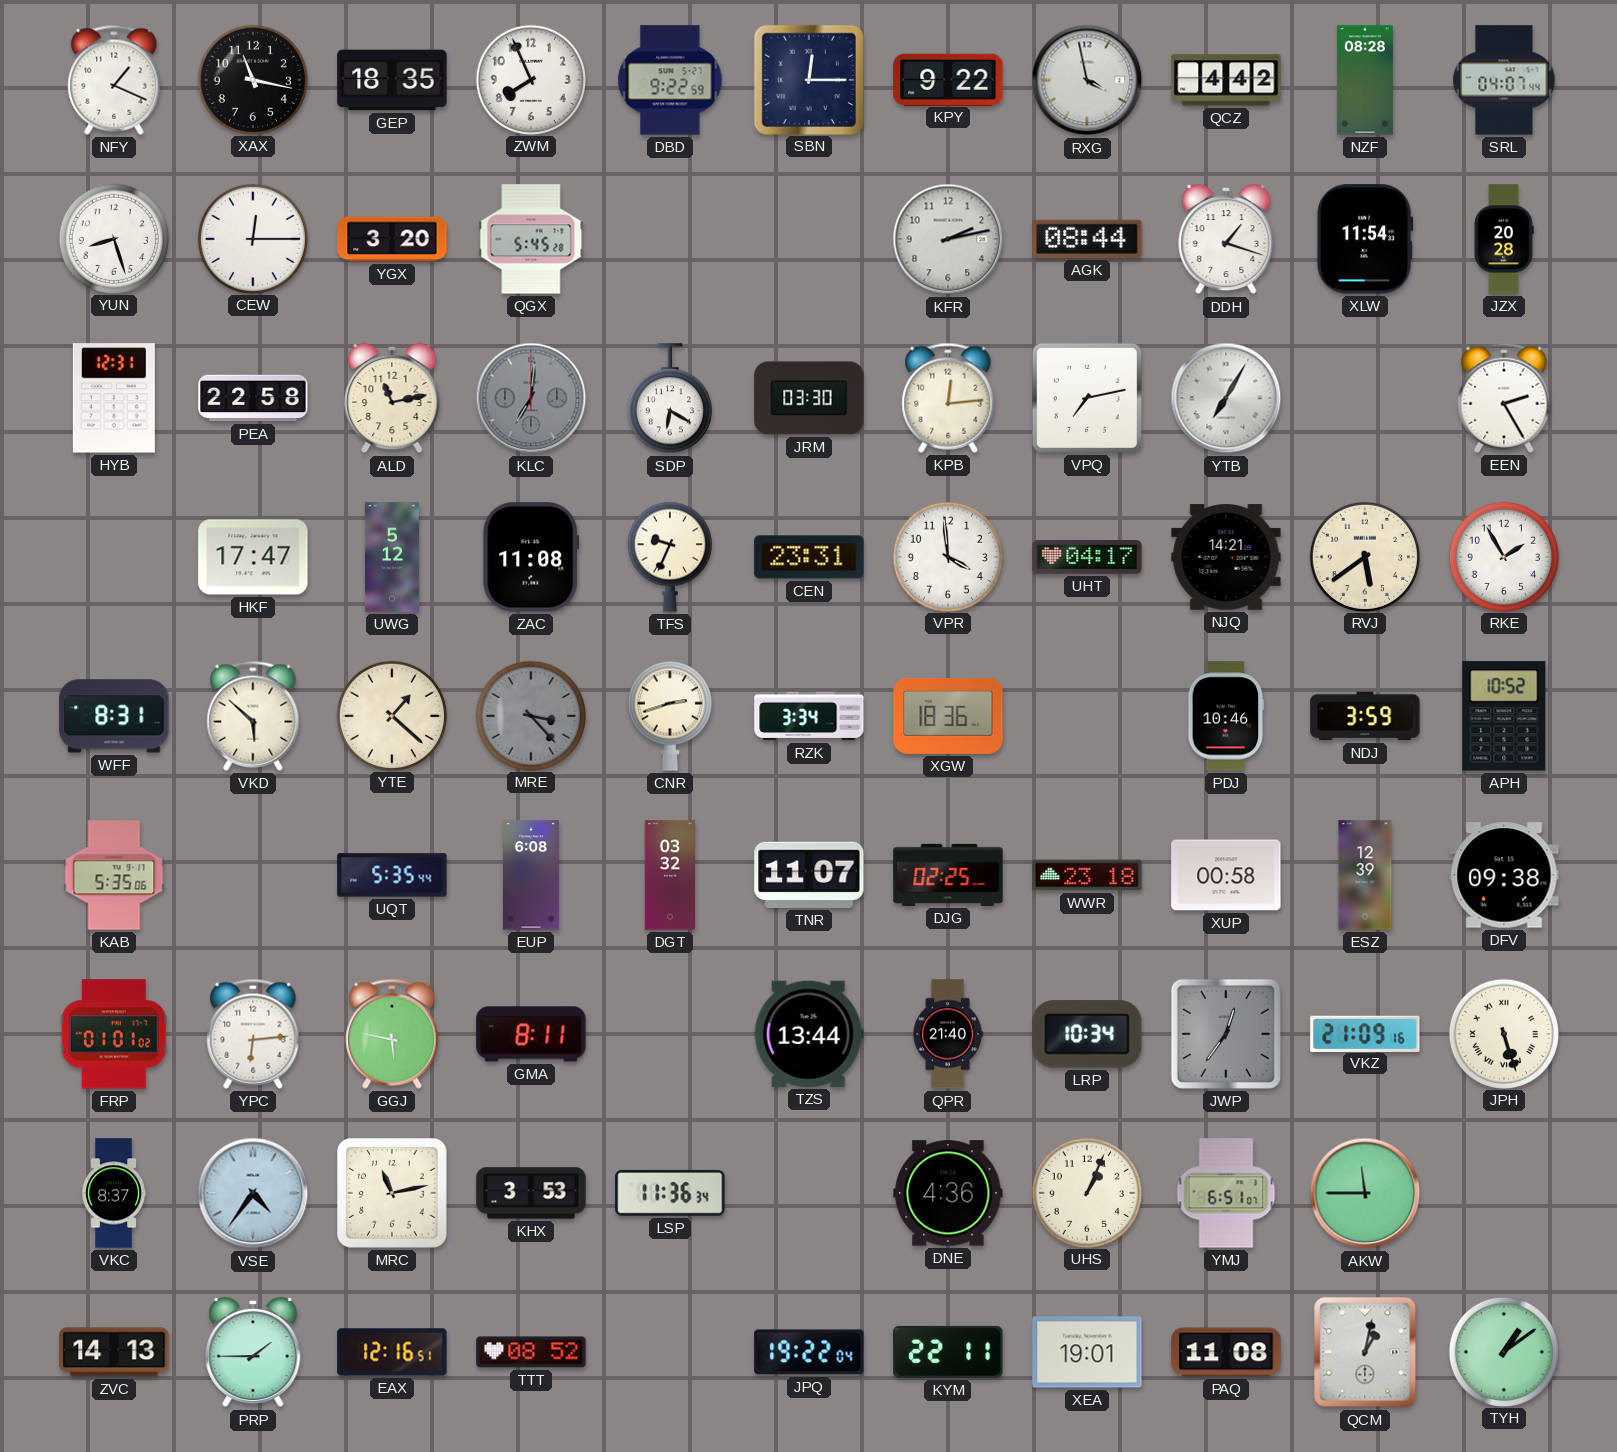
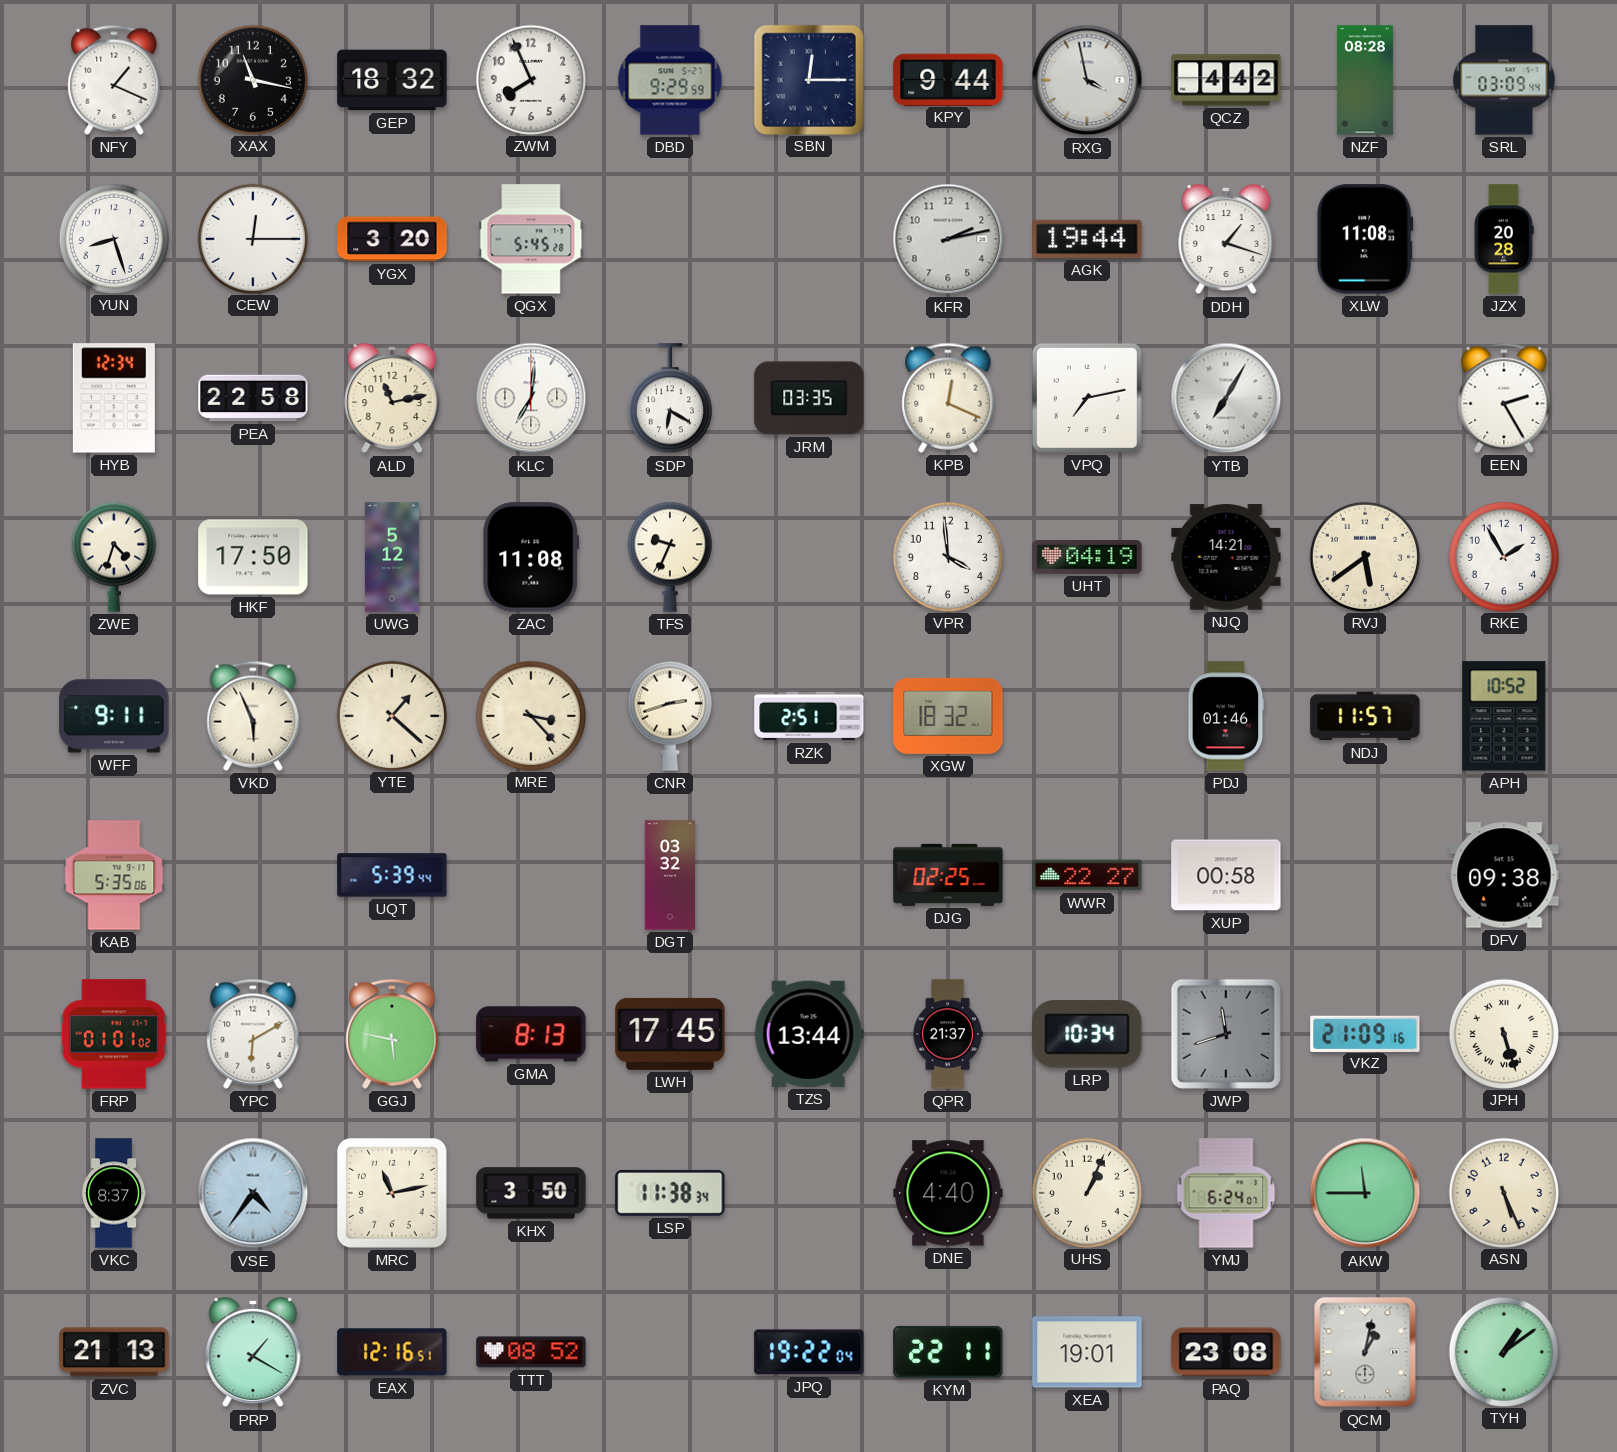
GEP: 18:35 -> 18:32
DBD: 9:22 -> 9:29
KPY: 9:22 -> 9:44
SRL: 04:07 -> 03:09
AGK: 08:44 -> 19:44
XLW: 11:54 -> 11:08
HYB: 12:31 -> 12:34
KLC dial: grey -> white
JRM: 03:30 -> 03:35
KPB: 12:14 -> 12:19
ZWE: none -> 4:33
HKF: 17:47 -> 17:50
CEN: 23:31 -> none
UHT: 04:17 -> 04:19
WFF: 8:31 -> 9:11
VKD: 5:52 -> 5:56
MRE dial: grey -> cream
RZK: 3:34 -> 2:51
XGW: 18:36 -> 18:32
PDJ: 10:46 -> 01:46
NDJ: 3:59 -> 11:57
UQT: 5:35 -> 5:39
EUP: 6:08 -> none
TNR: 11:07 -> none
WWR: 23:18 -> 22:27
ESZ: 12:39 -> none
YPC: 6:14 -> 6:10
GMA: 8:11 -> 8:13
LWH: none -> 17:45
QPR: 21:40 -> 21:37
JWP: 12:36 -> 11:42
KHX: 3:53 -> 3:50
LSP: 11:36 -> 11:38
DNE: 4:36 -> 4:40
YMJ: 6:51 -> 6:24
ASN: none -> 5:26
ZVC: 14:13 -> 21:13
PRP: 1:45 -> 1:20
PAQ: 11:08 -> 23:08
